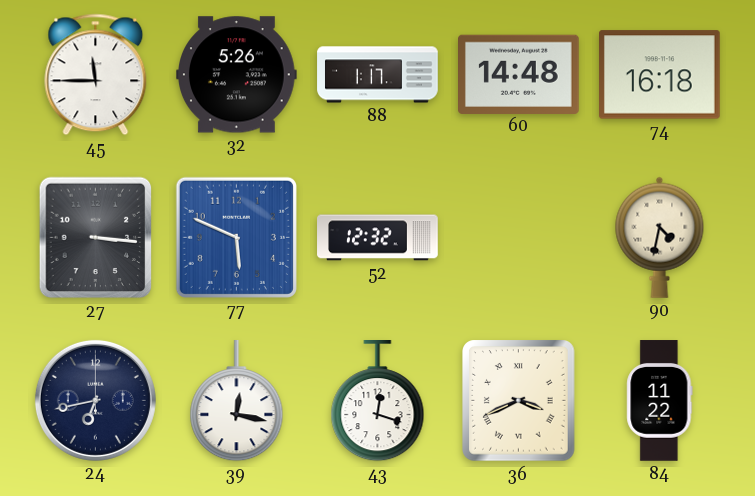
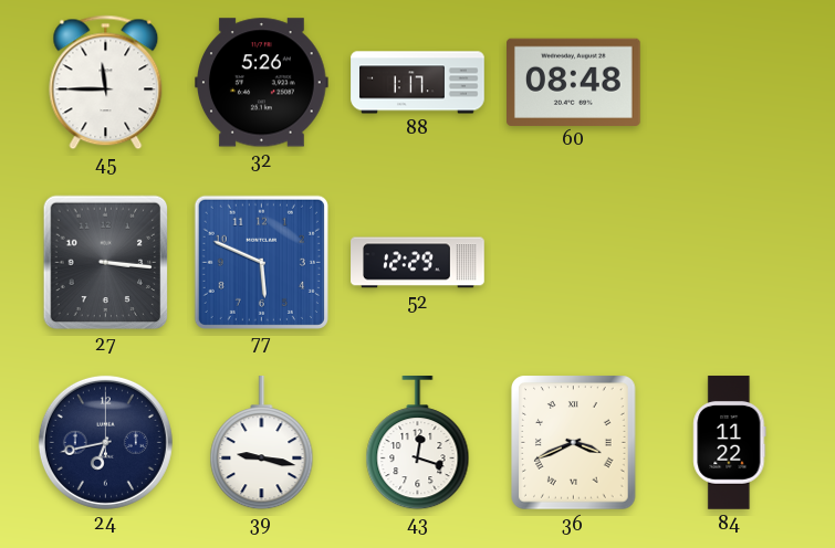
60: 14:48 -> 08:48
74: 16:18 -> none
52: 12:32 -> 12:29
90: 4:32 -> none
39: 12:17 -> 9:17
